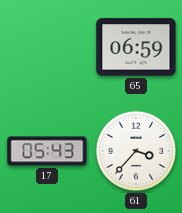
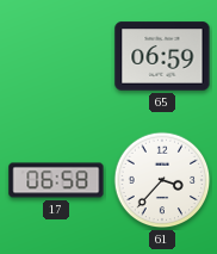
17: 05:43 -> 06:58
